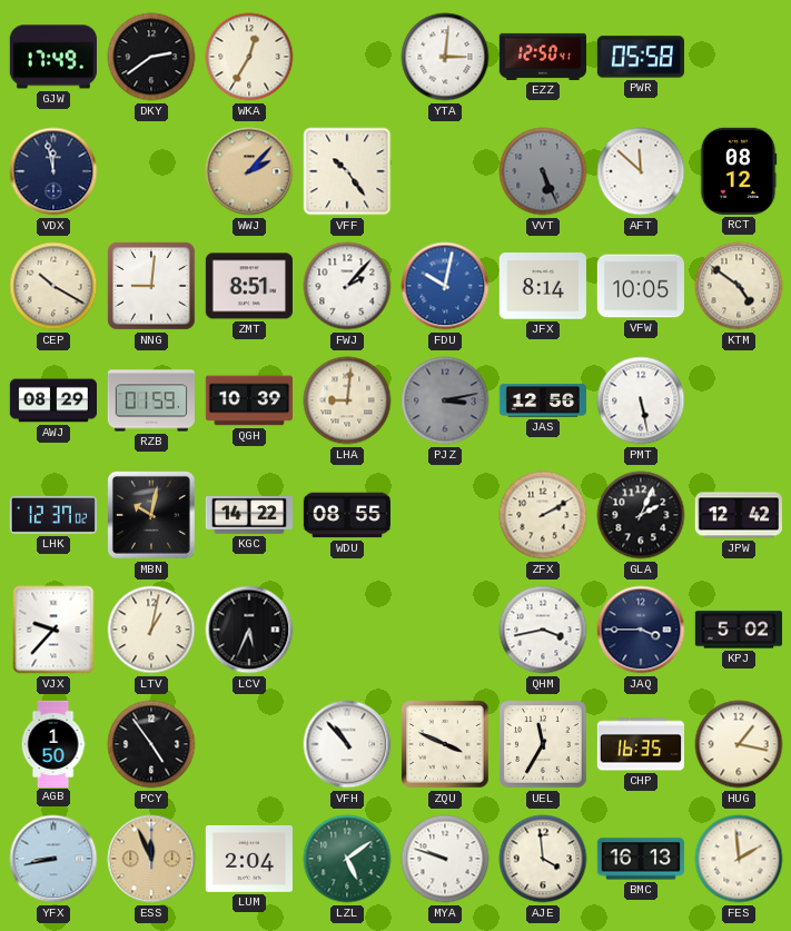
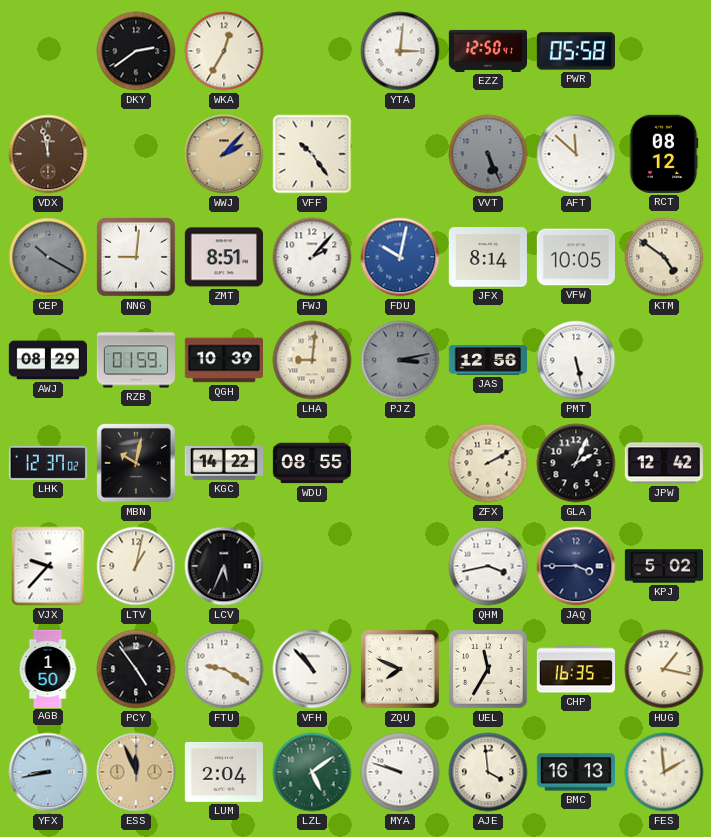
GJW: 17:49 -> none
VDX dial: navy -> brown
CEP dial: cream -> grey
FTU: none -> 9:20
ZQU: 3:49 -> 7:49
